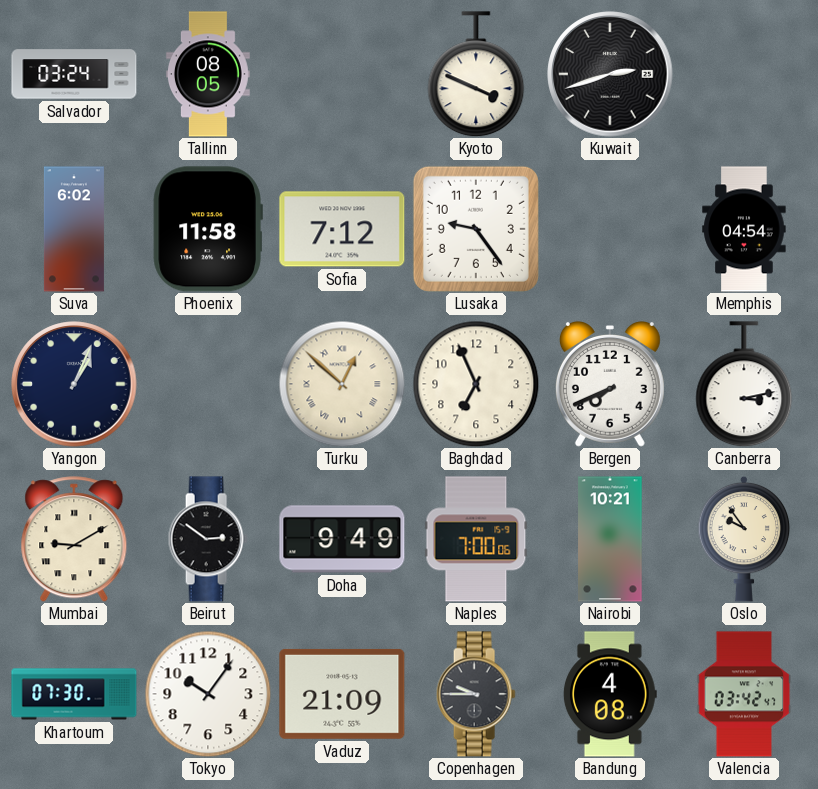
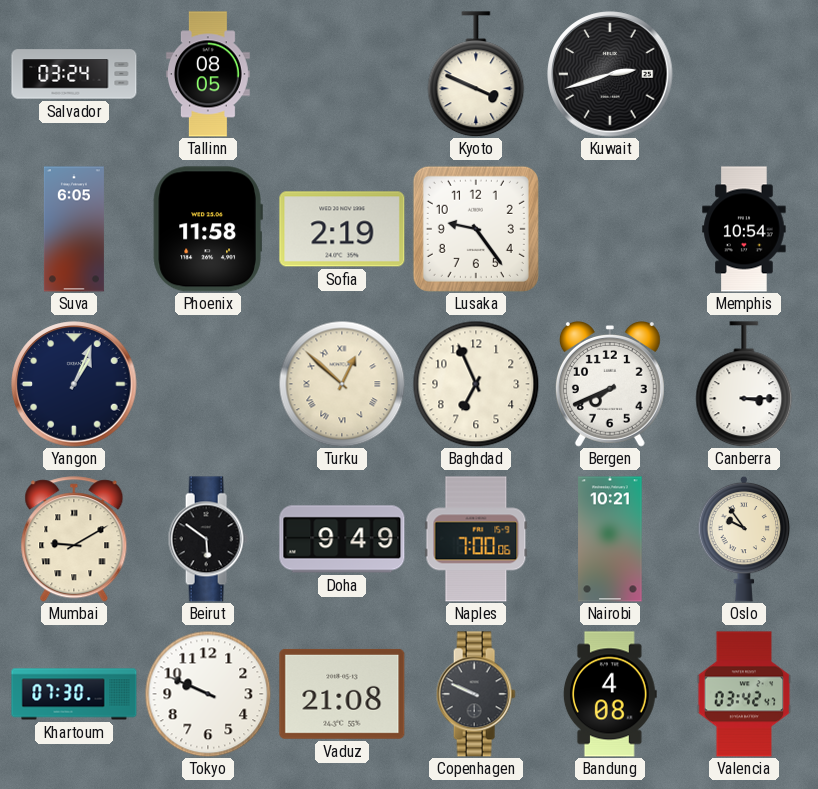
Suva: 6:02 -> 6:05
Sofia: 7:12 -> 2:19
Memphis: 04:54 -> 10:54
Canberra: 3:13 -> 3:15
Beirut: 2:51 -> 5:51
Tokyo: 10:06 -> 9:49
Vaduz: 21:09 -> 21:08
Copenhagen: 9:45 -> 9:49
